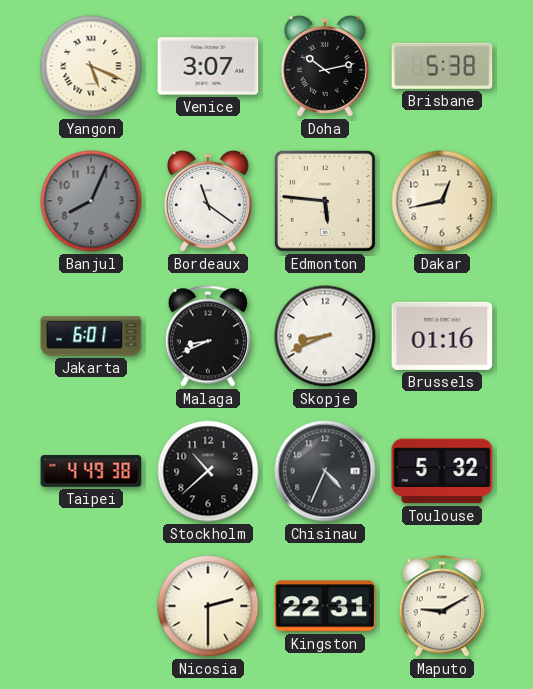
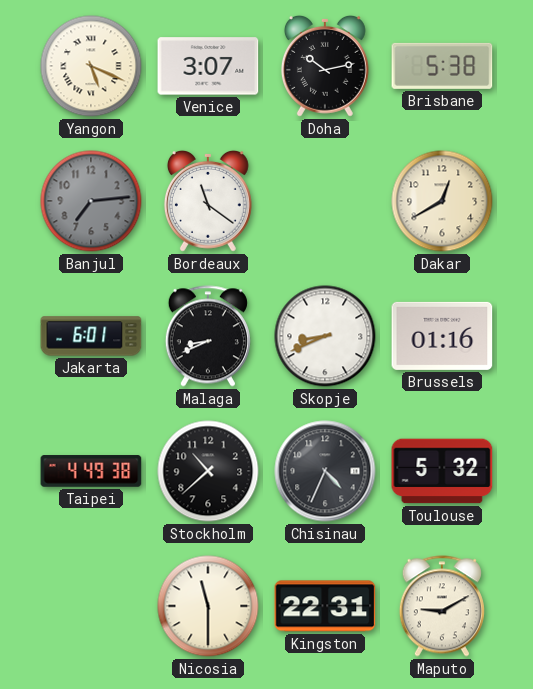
Banjul: 8:04 -> 7:14
Edmonton: 5:46 -> none
Dakar: 12:43 -> 12:40
Nicosia: 2:30 -> 11:30
